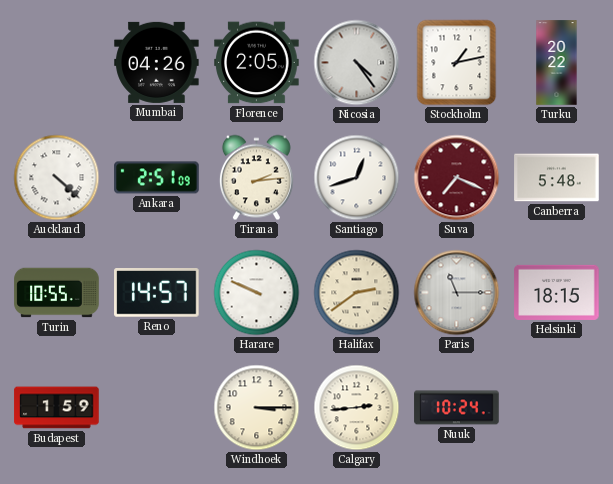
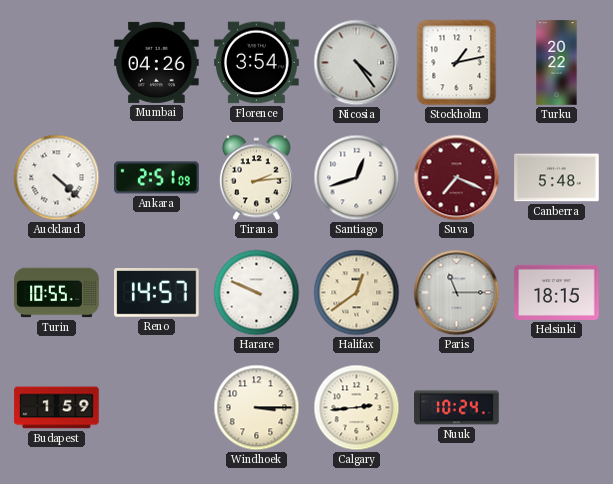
Florence: 2:05 -> 3:54
Halifax: 2:39 -> 12:39
